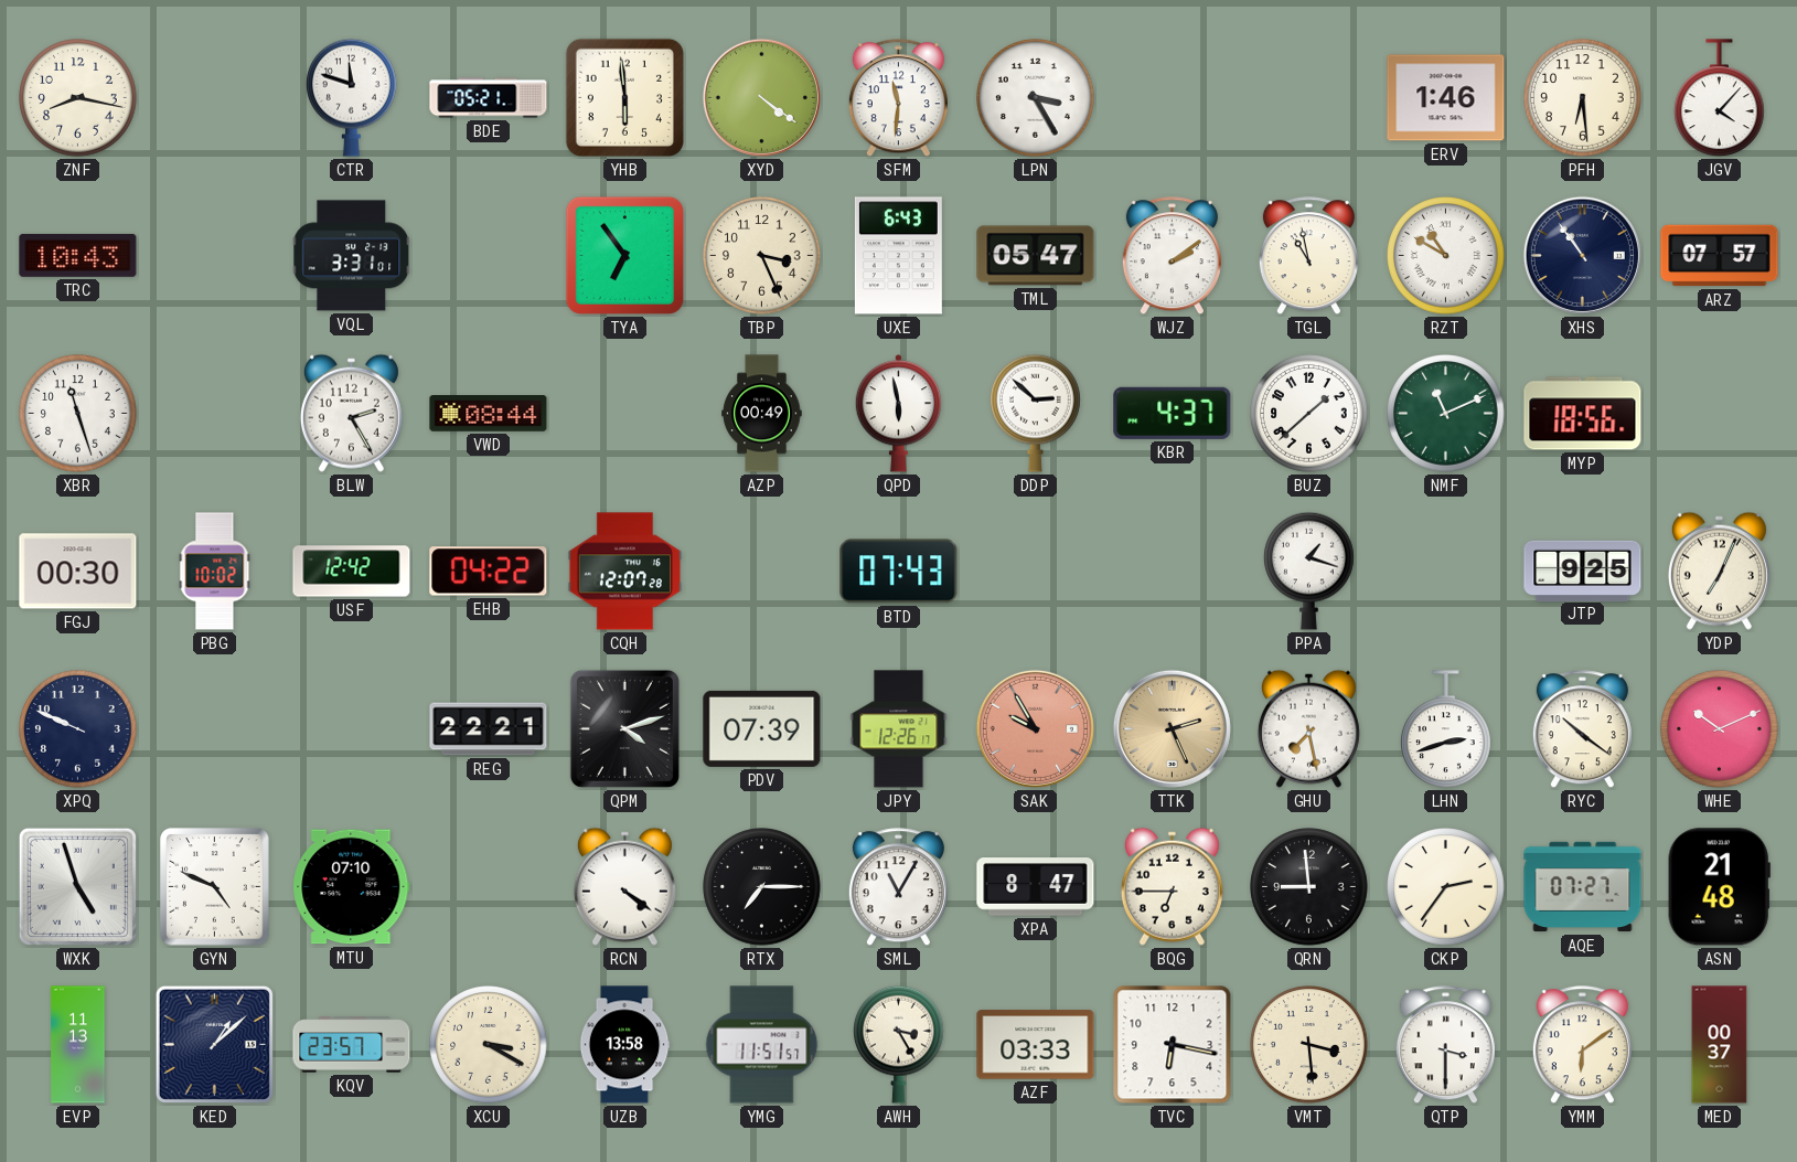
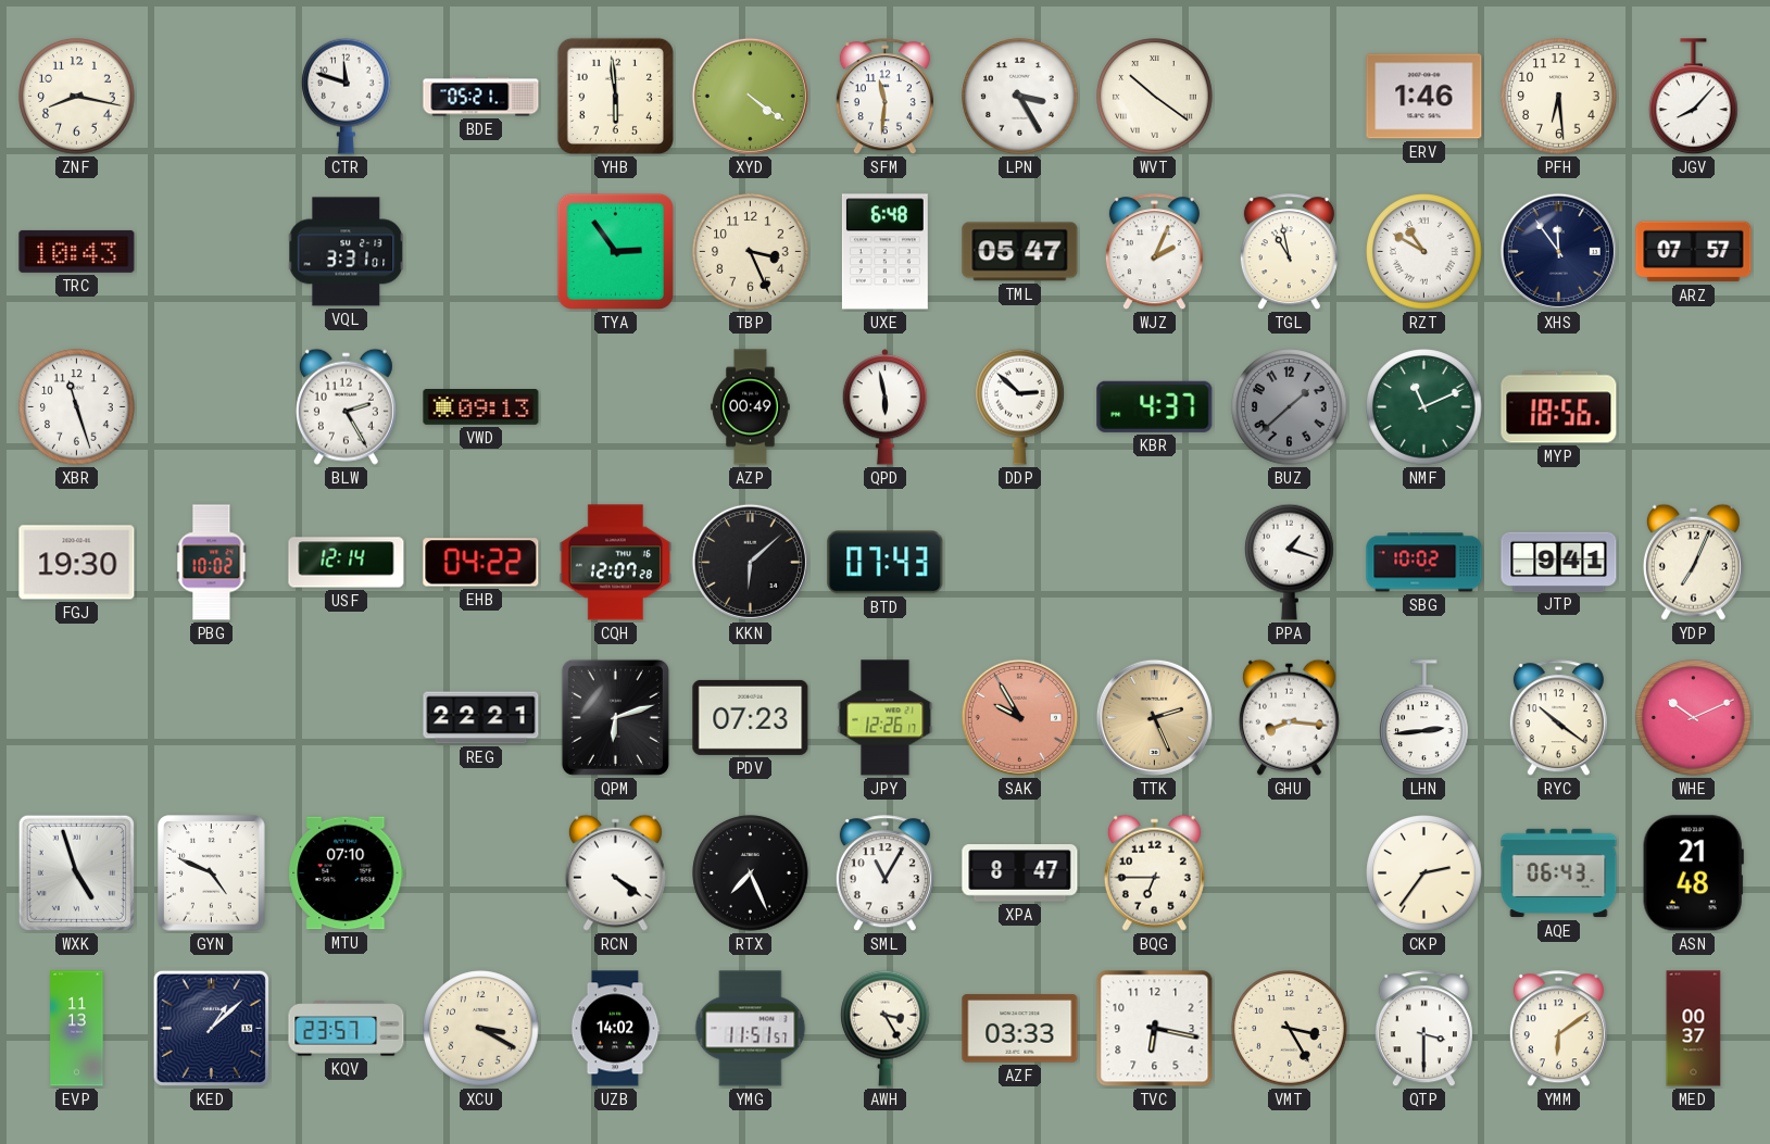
WVT: none -> 10:21
JGV: 4:07 -> 8:07
TYA: 6:54 -> 2:54
UXE: 6:43 -> 6:48
WJZ: 2:09 -> 2:04
XHS: 10:54 -> 11:54
VWD: 08:44 -> 09:13
BUZ dial: white -> grey
FGJ: 00:30 -> 19:30
USF: 12:42 -> 12:14
KKN: none -> 6:08
SBG: none -> 10:02
JTP: 9:25 -> 9:41
XPQ: 9:49 -> none
QPM: 4:12 -> 6:12
PDV: 07:39 -> 07:23
GHU: 7:28 -> 8:16
LHN: 2:42 -> 2:44
RTX: 7:15 -> 7:26
QRN: 8:59 -> none
AQE: 07:27 -> 06:43
UZB: 13:58 -> 14:02
VMT: 3:29 -> 3:25
